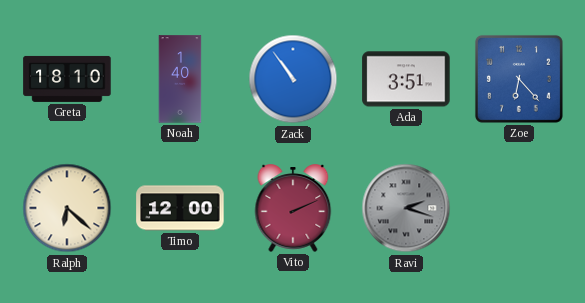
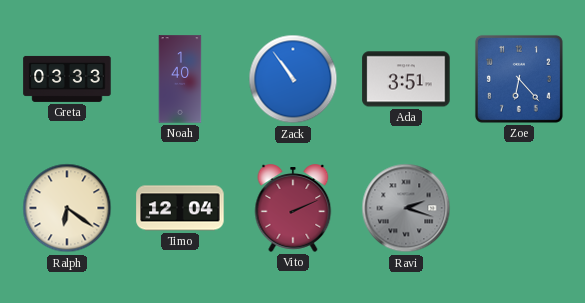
Greta: 18:10 -> 03:33
Ralph: 6:22 -> 6:21
Timo: 12:00 -> 12:04
